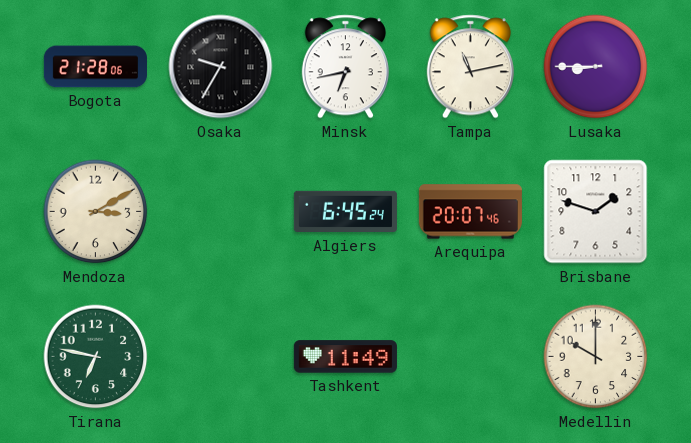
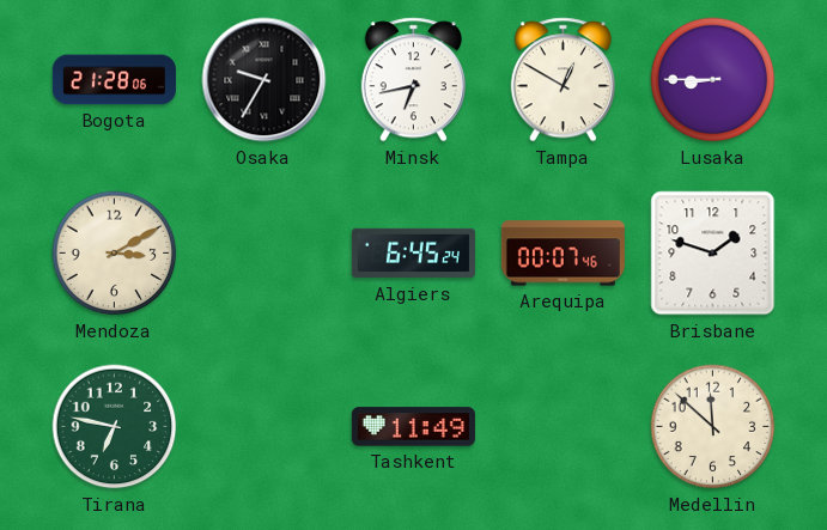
Tampa: 11:13 -> 12:50
Arequipa: 20:07 -> 00:07
Medellin: 10:00 -> 11:52
